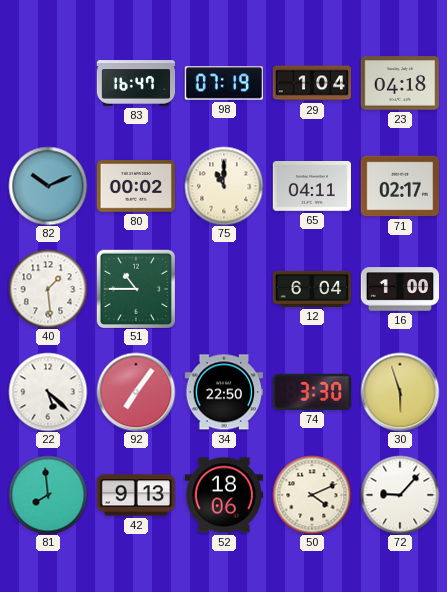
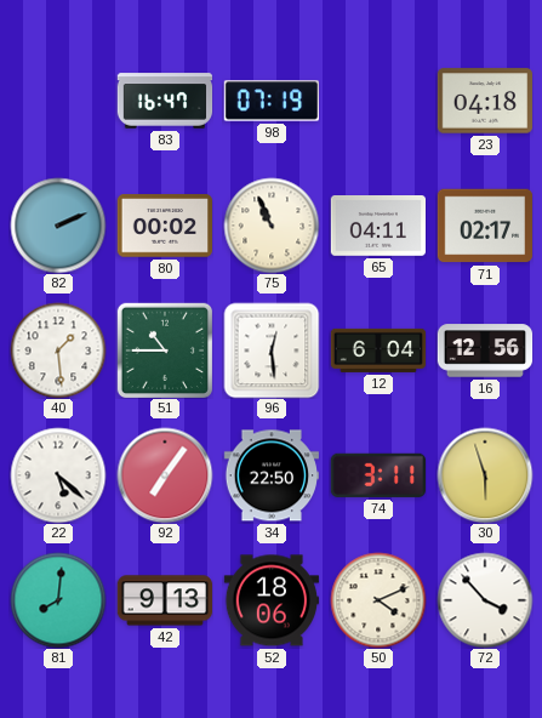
29: 1:04 -> none
82: 10:11 -> 2:11
75: 11:00 -> 10:56
96: none -> 12:29
16: 1:00 -> 12:56
74: 3:30 -> 3:11
81: 7:59 -> 8:01
72: 9:07 -> 3:53
